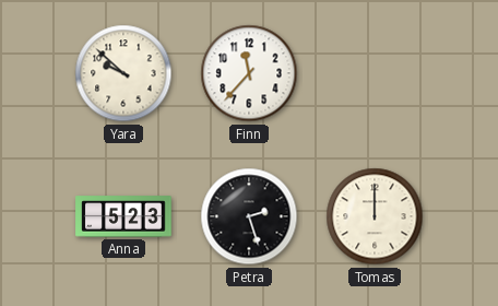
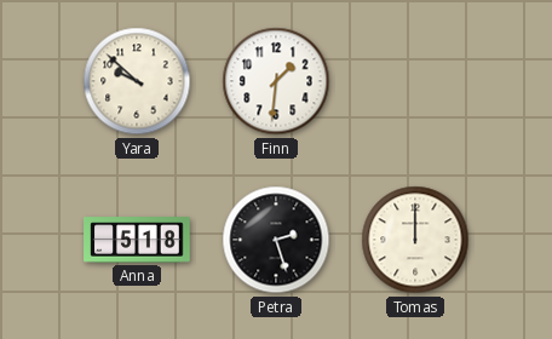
Finn: 11:37 -> 1:31
Anna: 5:23 -> 5:18
